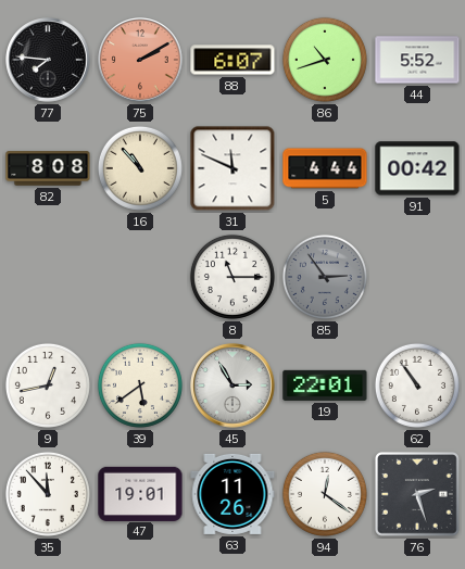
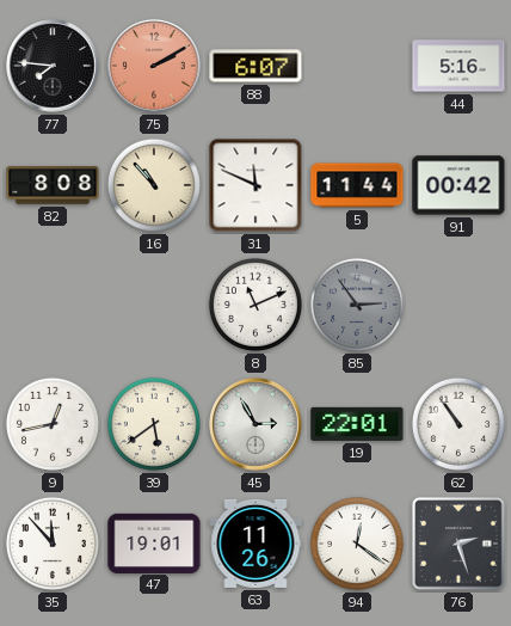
86: 10:42 -> none
44: 5:52 -> 5:16
5: 4:44 -> 11:44
8: 11:15 -> 11:11
